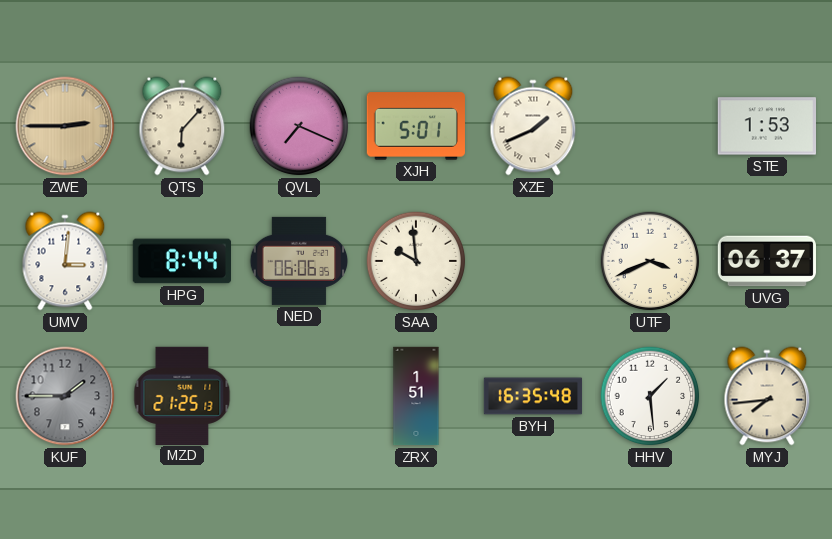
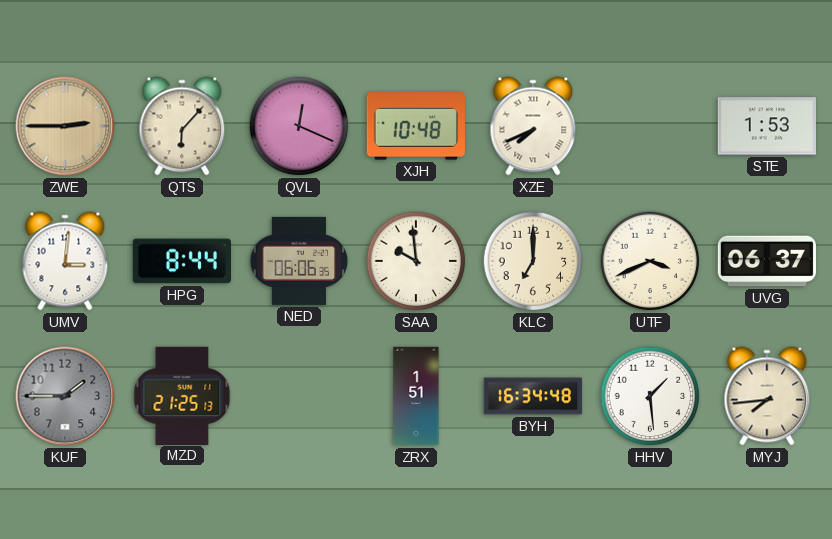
QVL: 7:19 -> 12:19
XJH: 5:01 -> 10:48
XZE: 1:41 -> 7:41
KLC: none -> 7:00
BYH: 16:35 -> 16:34
